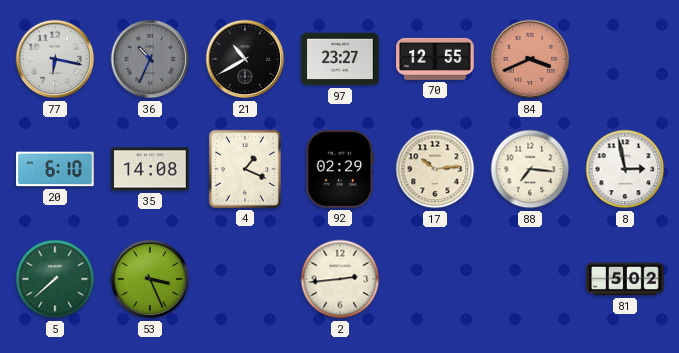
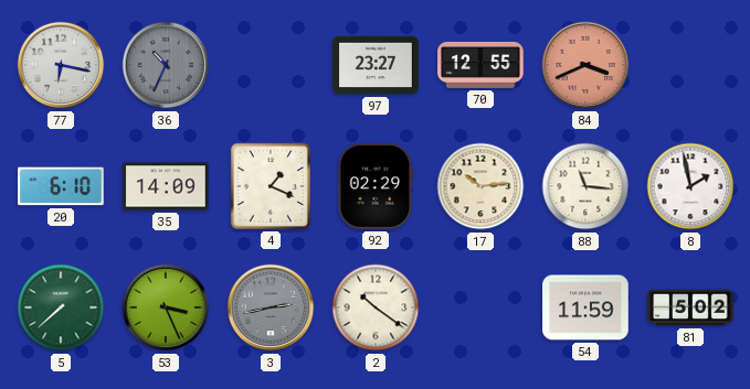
21: 10:40 -> none
35: 14:08 -> 14:09
88: 7:16 -> 11:16
8: 2:58 -> 1:58
3: none -> 2:43
2: 2:44 -> 10:21
54: none -> 11:59
